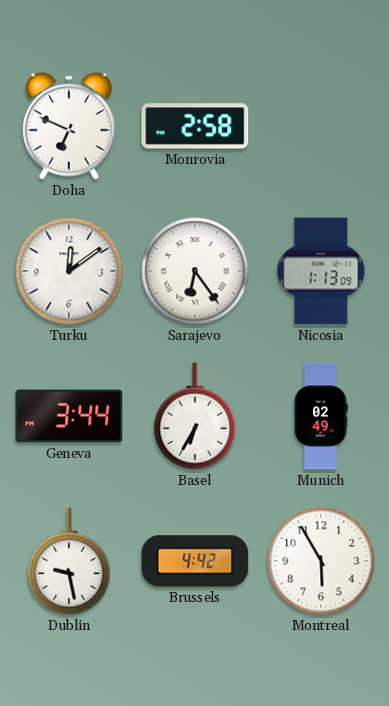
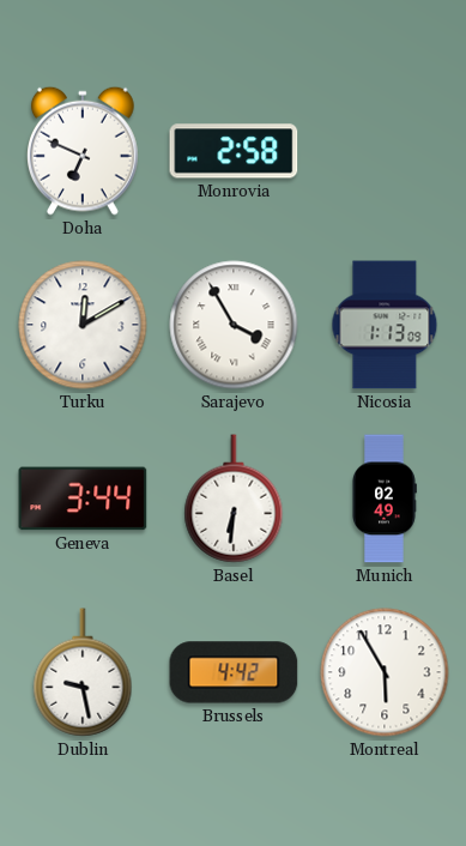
Turku: 12:09 -> 12:10
Sarajevo: 6:24 -> 3:55
Basel: 6:35 -> 6:31
